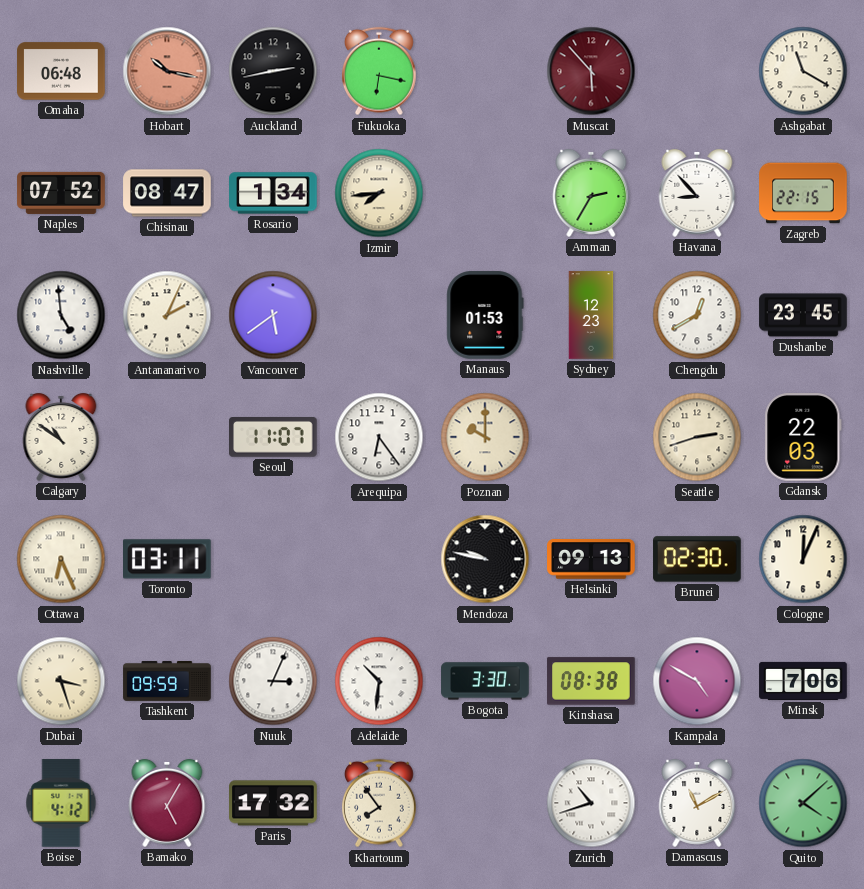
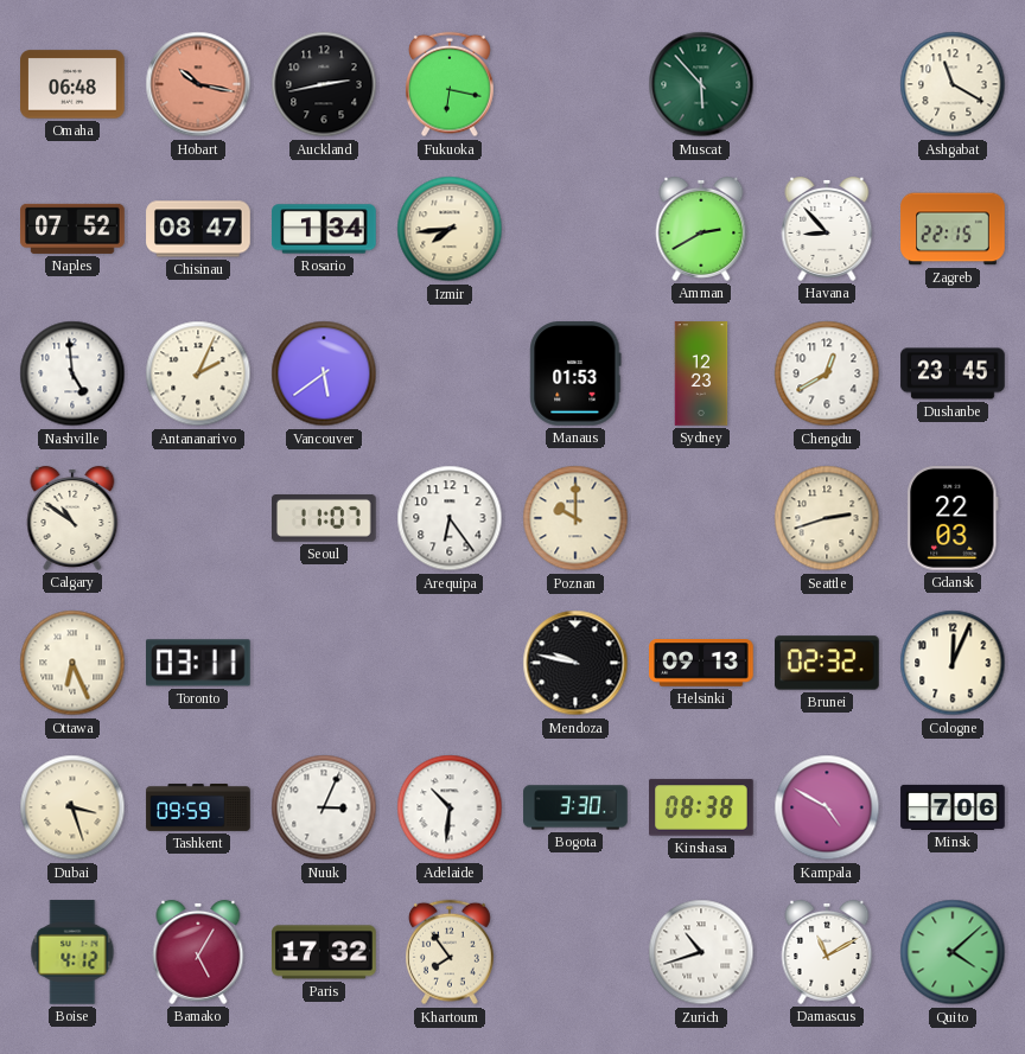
Muscat dial: burgundy -> green
Amman: 2:35 -> 2:40
Brunei: 02:30 -> 02:32
